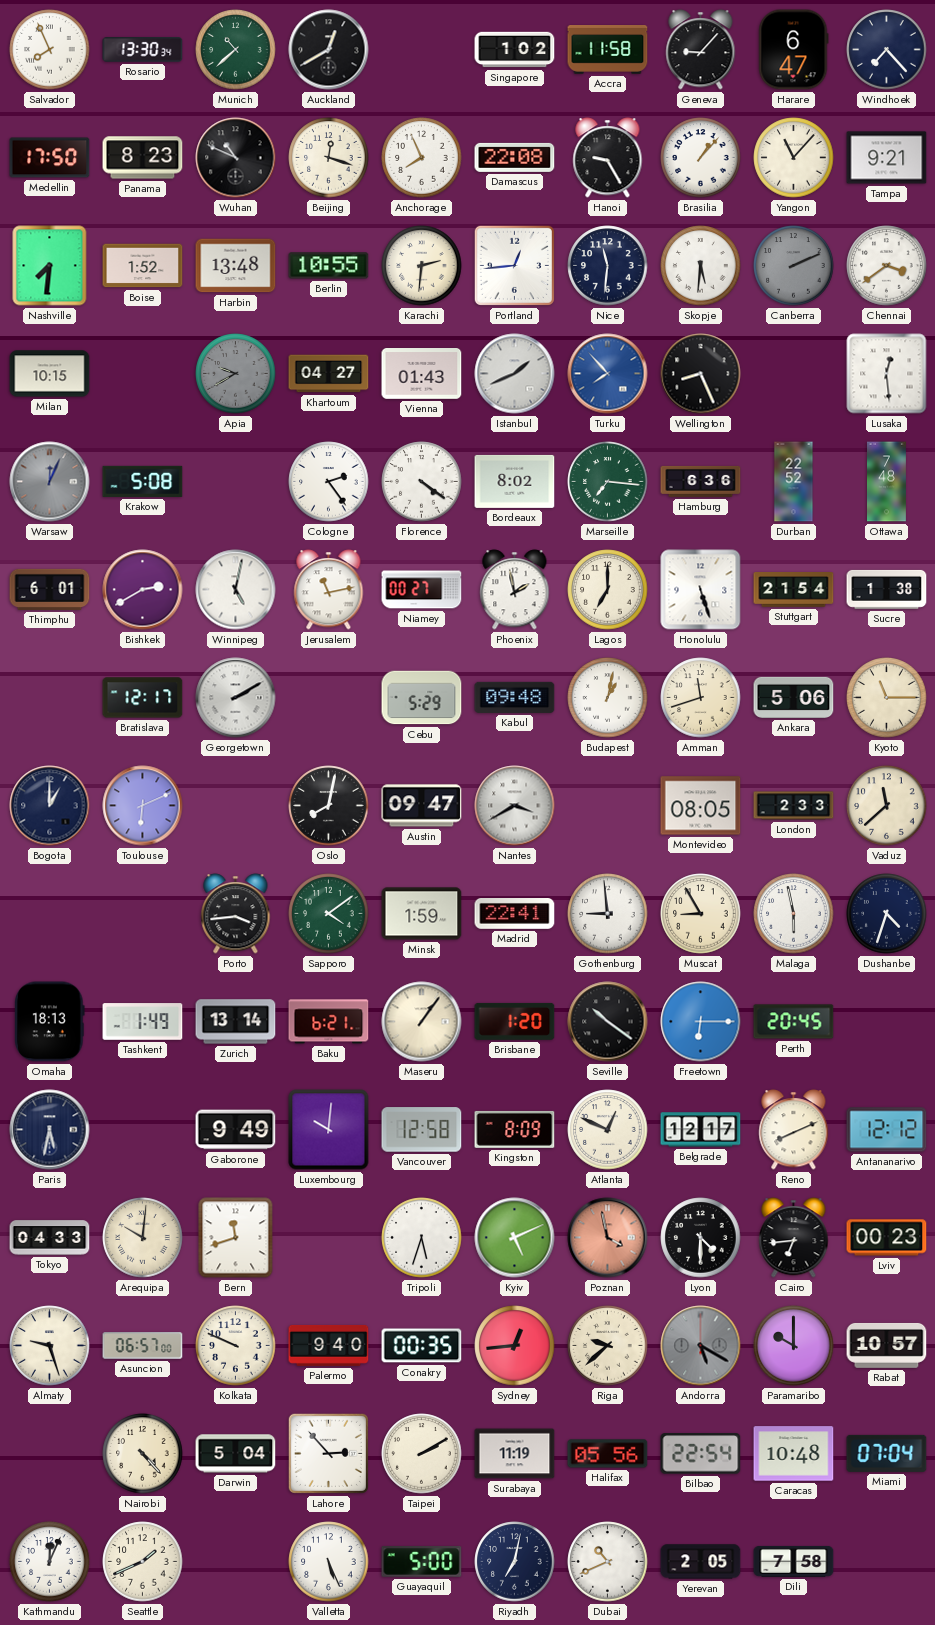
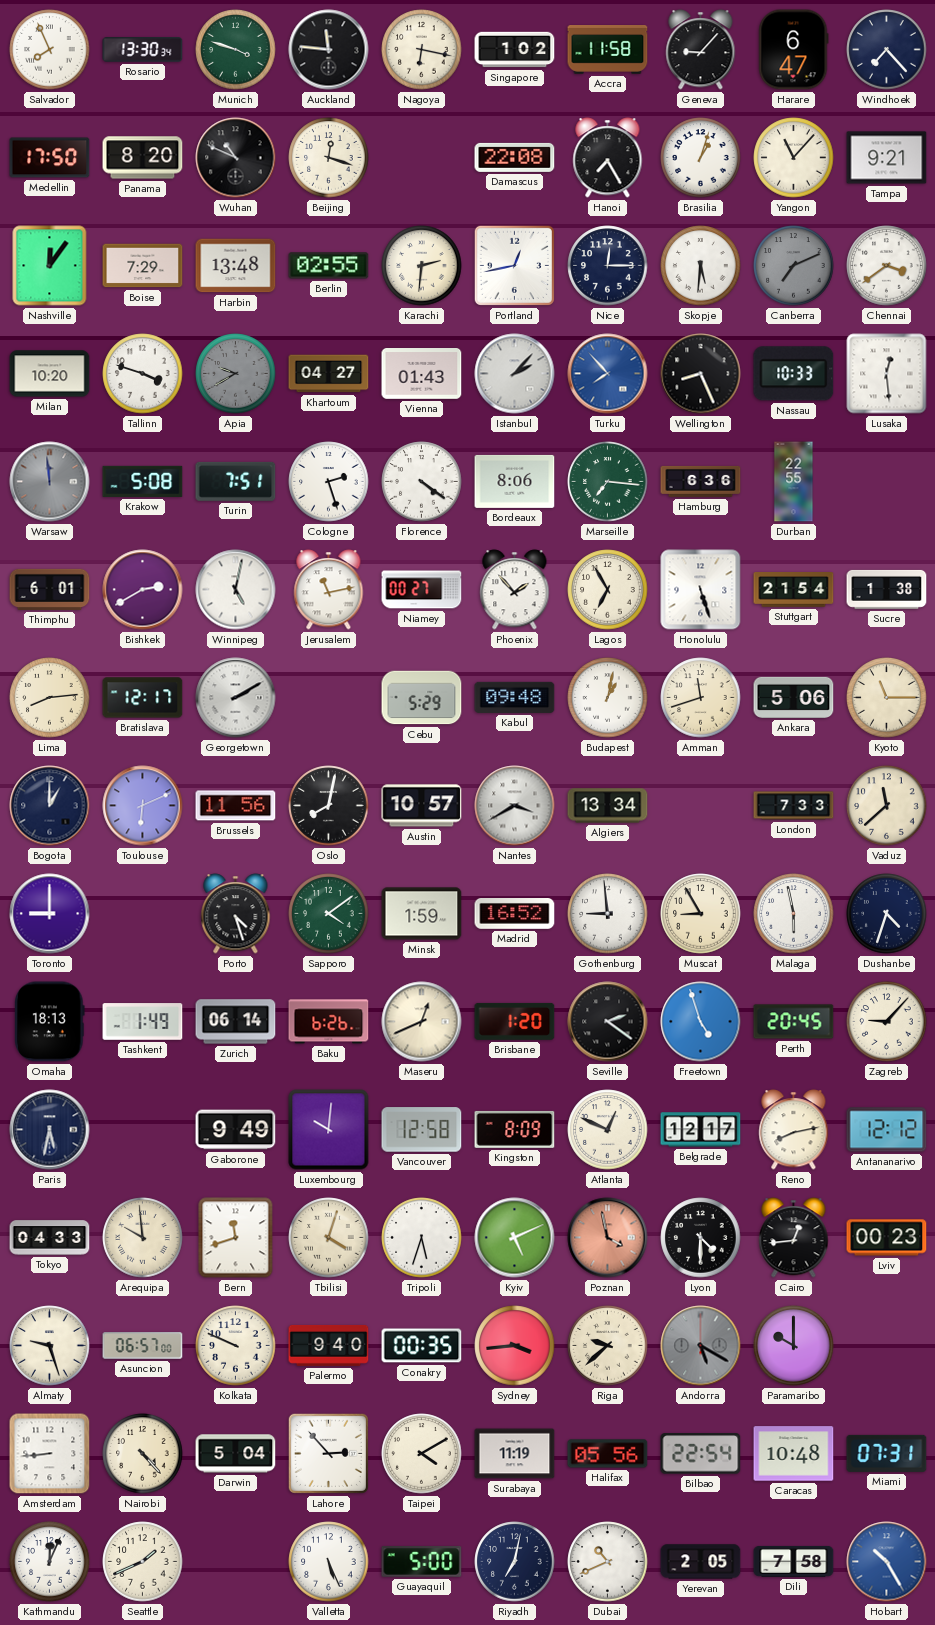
Munich: 10:38 -> 3:48
Auckland: 12:40 -> 11:46
Nagoya: none -> 6:17
Panama: 8:23 -> 8:20
Anchorage: 7:56 -> none
Hanoi: 9:25 -> 7:25
Brasilia: 1:07 -> 1:03
Nashville: 7:31 -> 12:06
Boise: 1:52 -> 7:29
Berlin: 10:55 -> 02:55
Portland: 12:44 -> 12:43
Nice: 11:31 -> 12:15
Canberra: 2:11 -> 7:11
Milan: 10:15 -> 10:20
Tallinn: none -> 3:48
Istanbul: 1:41 -> 2:07
Nassau: none -> 10:33
Warsaw: 12:04 -> 11:59
Turin: none -> 7:51
Cologne: 2:24 -> 2:27
Bordeaux: 8:02 -> 8:06
Durban: 22:52 -> 22:55
Ottawa: 7:48 -> none
Phoenix: 1:58 -> 1:53
Lagos: 7:00 -> 6:55
Lima: none -> 8:14
Brussels: none -> 11:56
Austin: 09:47 -> 10:57
Algiers: none -> 13:34
Montevideo: 08:05 -> none
London: 2:33 -> 7:33
Toronto: none -> 9:00
Porto: 3:44 -> 4:27
Madrid: 22:41 -> 16:52
Zurich: 13:14 -> 06:14
Baku: 6:21 -> 6:26
Maseru: 1:06 -> 12:41
Seville: 10:21 -> 2:21
Freetown: 6:15 -> 4:57
Zagreb: none -> 9:07
Reno: 8:11 -> 8:13
Arequipa: 10:01 -> 9:59
Tbilisi: none -> 4:03
Cairo: 6:44 -> 12:44
Sydney: 12:44 -> 3:44
Rabat: 10:57 -> none
Amsterdam: none -> 8:44
Taipei: 2:10 -> 4:10
Miami: 07:04 -> 07:31
Hobart: none -> 10:25
